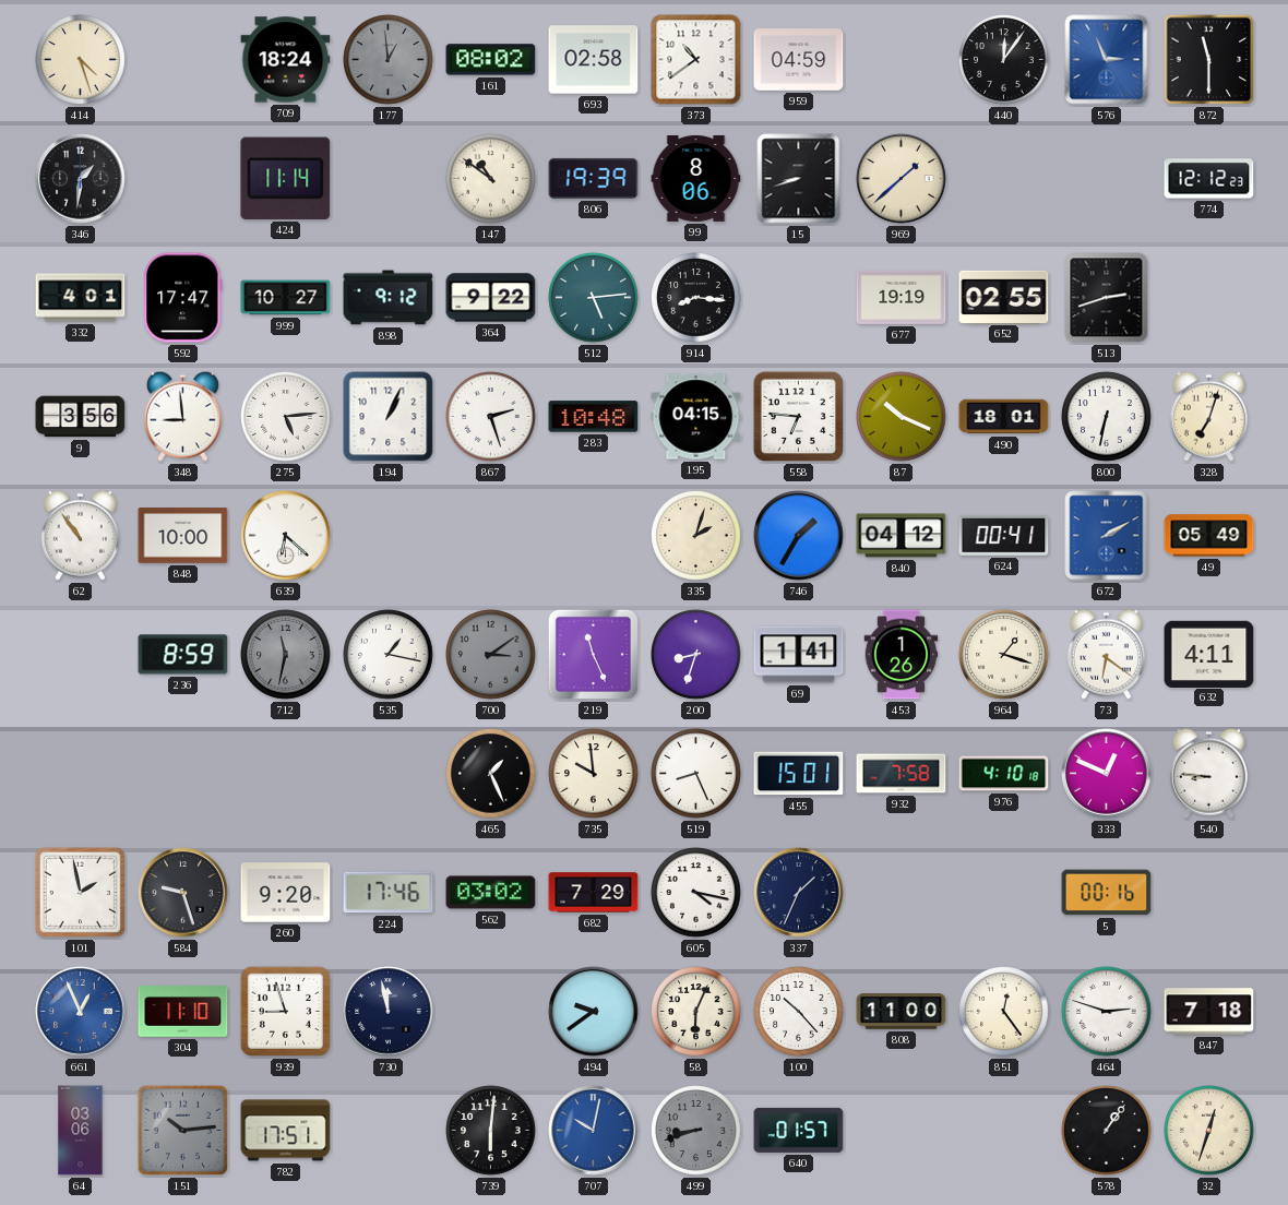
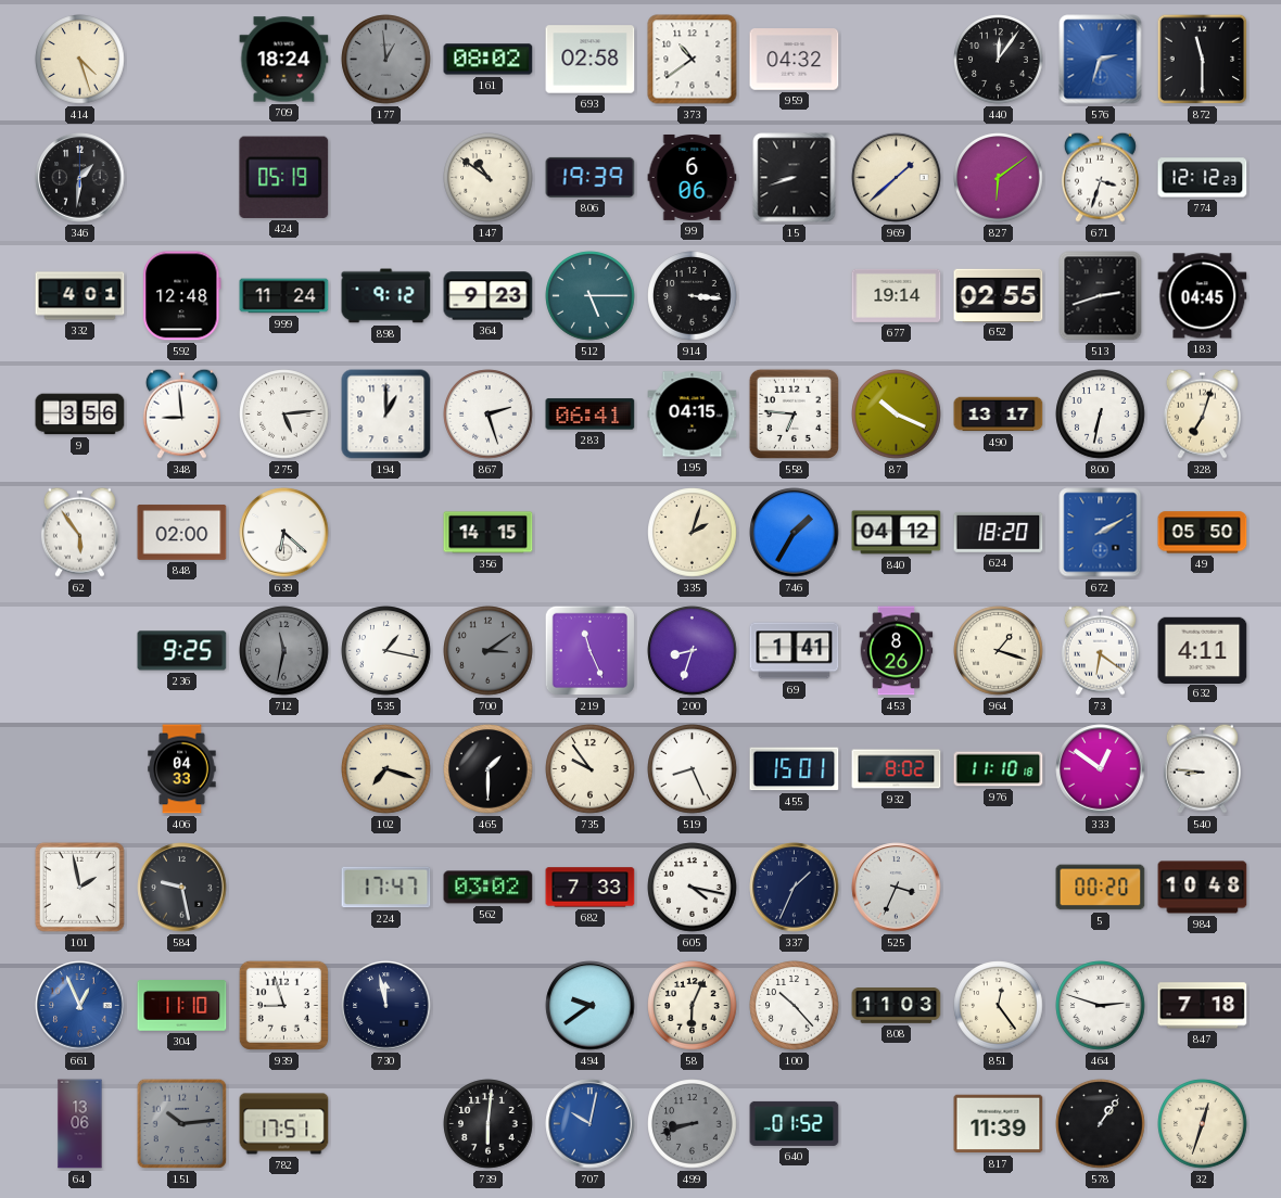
959: 04:59 -> 04:32
576: 2:56 -> 2:33
424: 11:14 -> 05:19
99: 8:06 -> 6:06
827: none -> 6:09
671: none -> 3:33
592: 17:47 -> 12:48
999: 10:27 -> 11:24
364: 9:22 -> 9:23
512: 5:14 -> 5:15
914: 8:16 -> 3:16
677: 19:19 -> 19:14
183: none -> 04:45
194: 1:04 -> 1:00
283: 10:48 -> 06:41
490: 18:01 -> 13:17
62: 10:54 -> 5:54
848: 10:00 -> 02:00
356: none -> 14:15
624: 00:41 -> 18:20
49: 05:49 -> 05:50
236: 8:59 -> 9:25
453: 1:26 -> 8:26
406: none -> 04:33
102: none -> 7:18
465: 1:26 -> 1:30
735: 9:59 -> 9:54
932: 7:58 -> 8:02
976: 4:10 -> 11:10
333: 12:49 -> 12:51
584: 9:27 -> 9:28
260: 9:20 -> none
224: 17:46 -> 17:47
682: 7:29 -> 7:33
525: none -> 3:34
5: 00:16 -> 00:20
984: none -> 10:48
808: 11:00 -> 11:03
64: 03:06 -> 13:06
640: 01:57 -> 01:52
817: none -> 11:39
